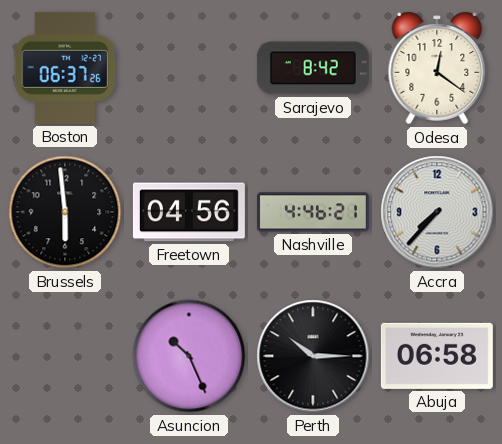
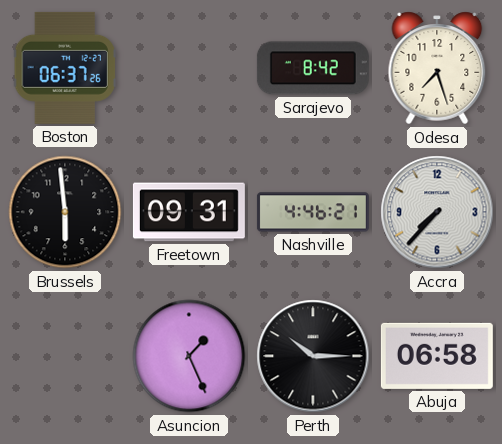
Odesa: 12:21 -> 7:27
Freetown: 04:56 -> 09:31
Asuncion: 10:26 -> 1:26
